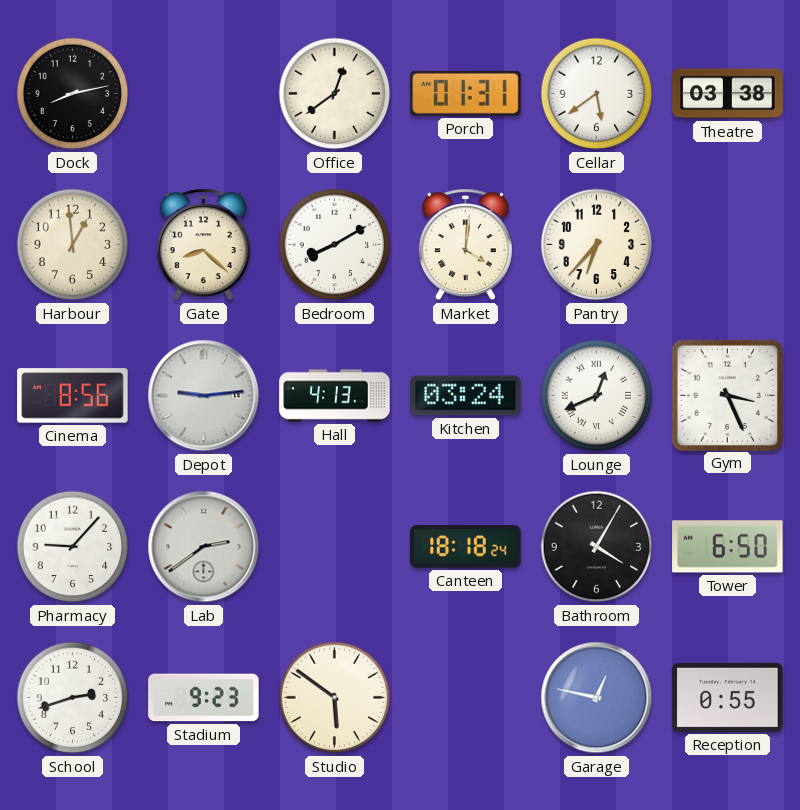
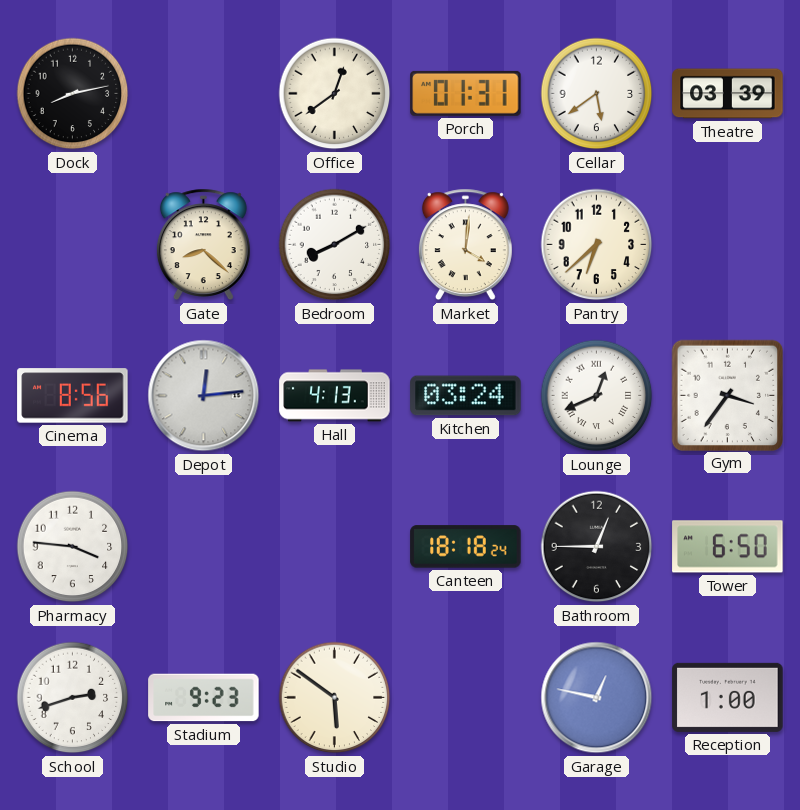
Theatre: 03:38 -> 03:39
Harbour: 12:59 -> none
Pantry: 6:37 -> 6:38
Depot: 9:14 -> 12:14
Gym: 3:26 -> 3:36
Pharmacy: 9:07 -> 3:46
Lab: 2:39 -> none
Bathroom: 4:05 -> 12:45
Reception: 0:55 -> 1:00
